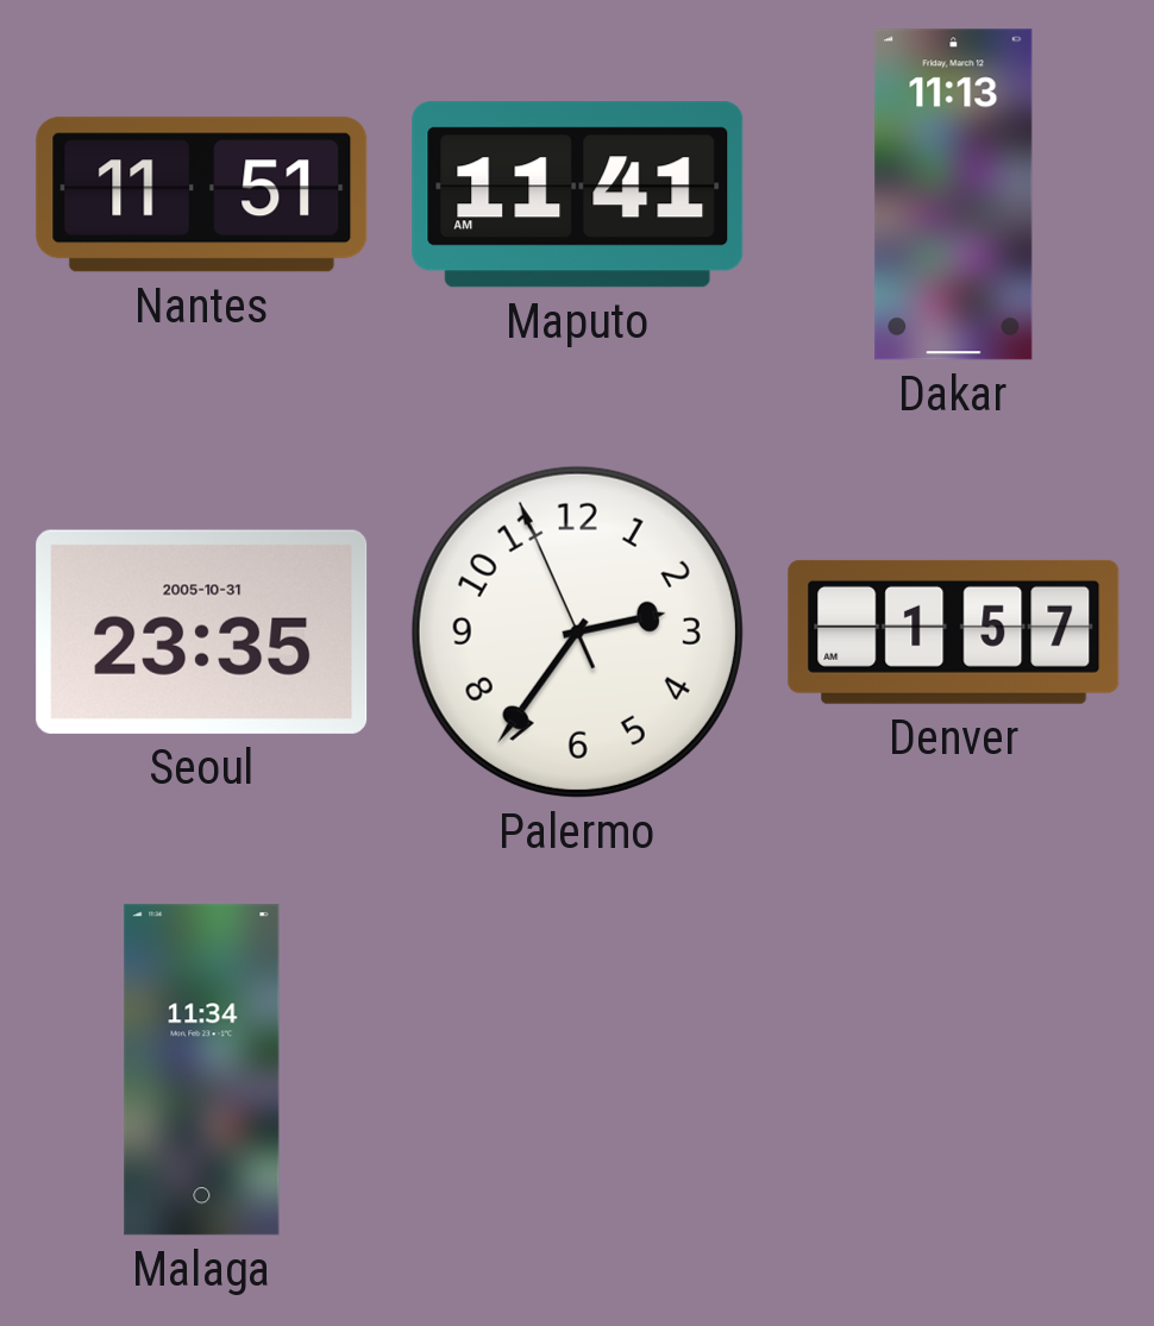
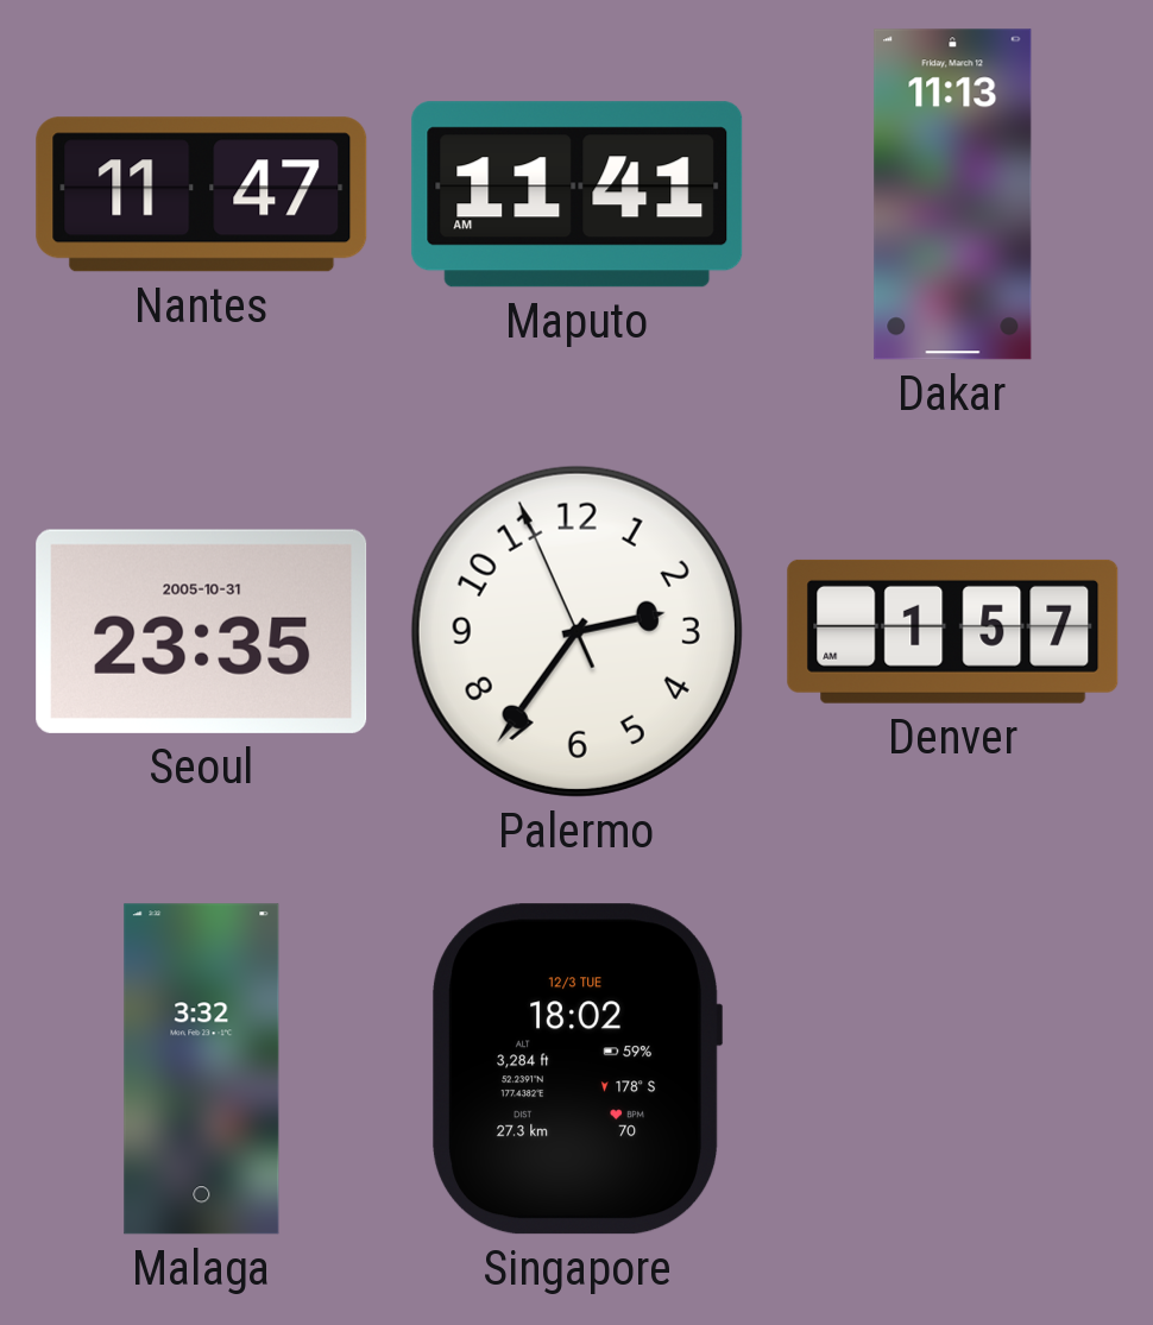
Nantes: 11:51 -> 11:47
Malaga: 11:34 -> 3:32
Singapore: none -> 18:02
